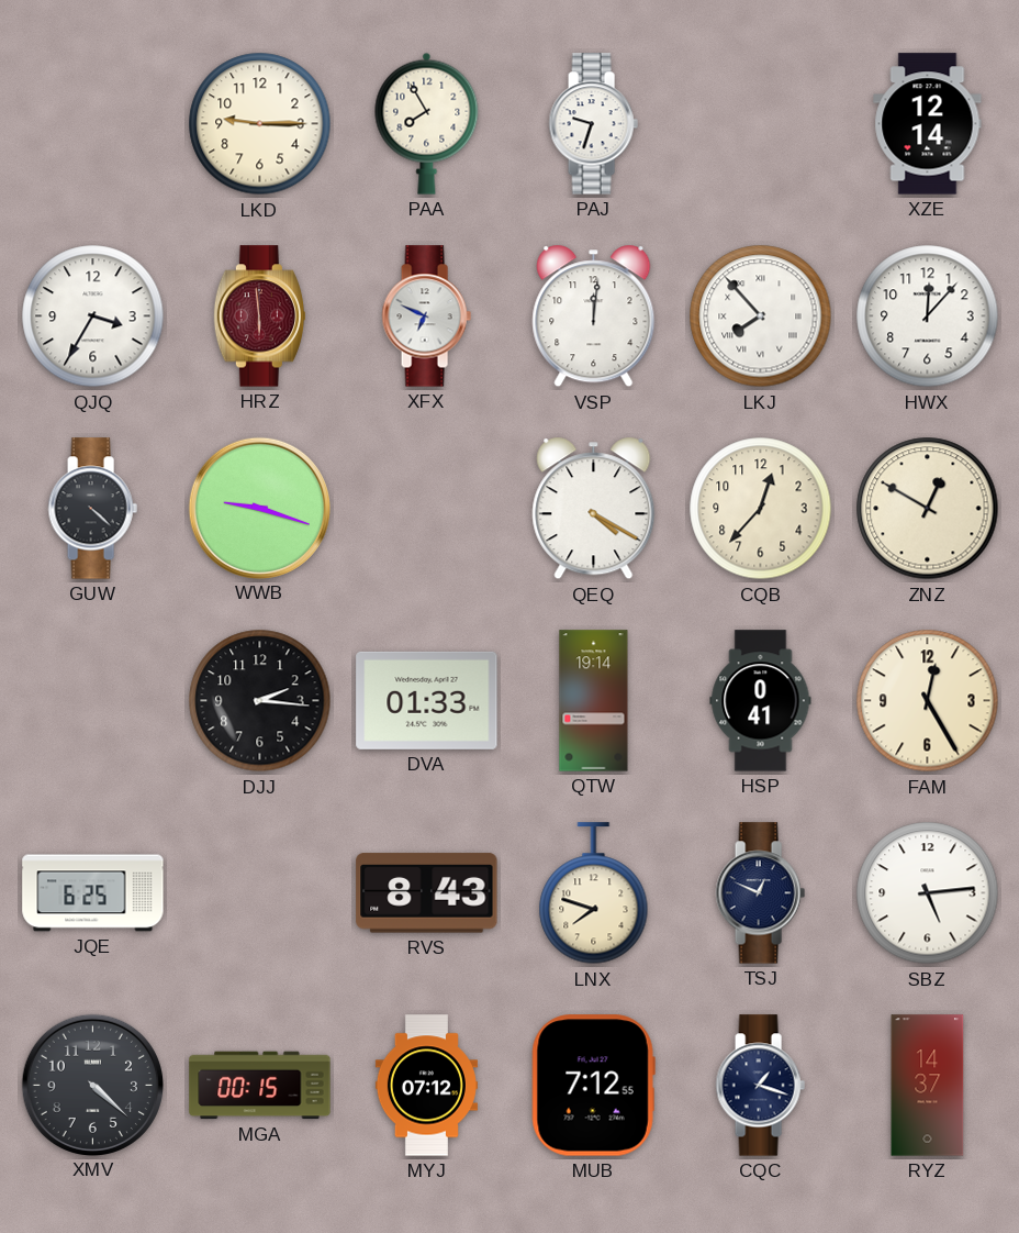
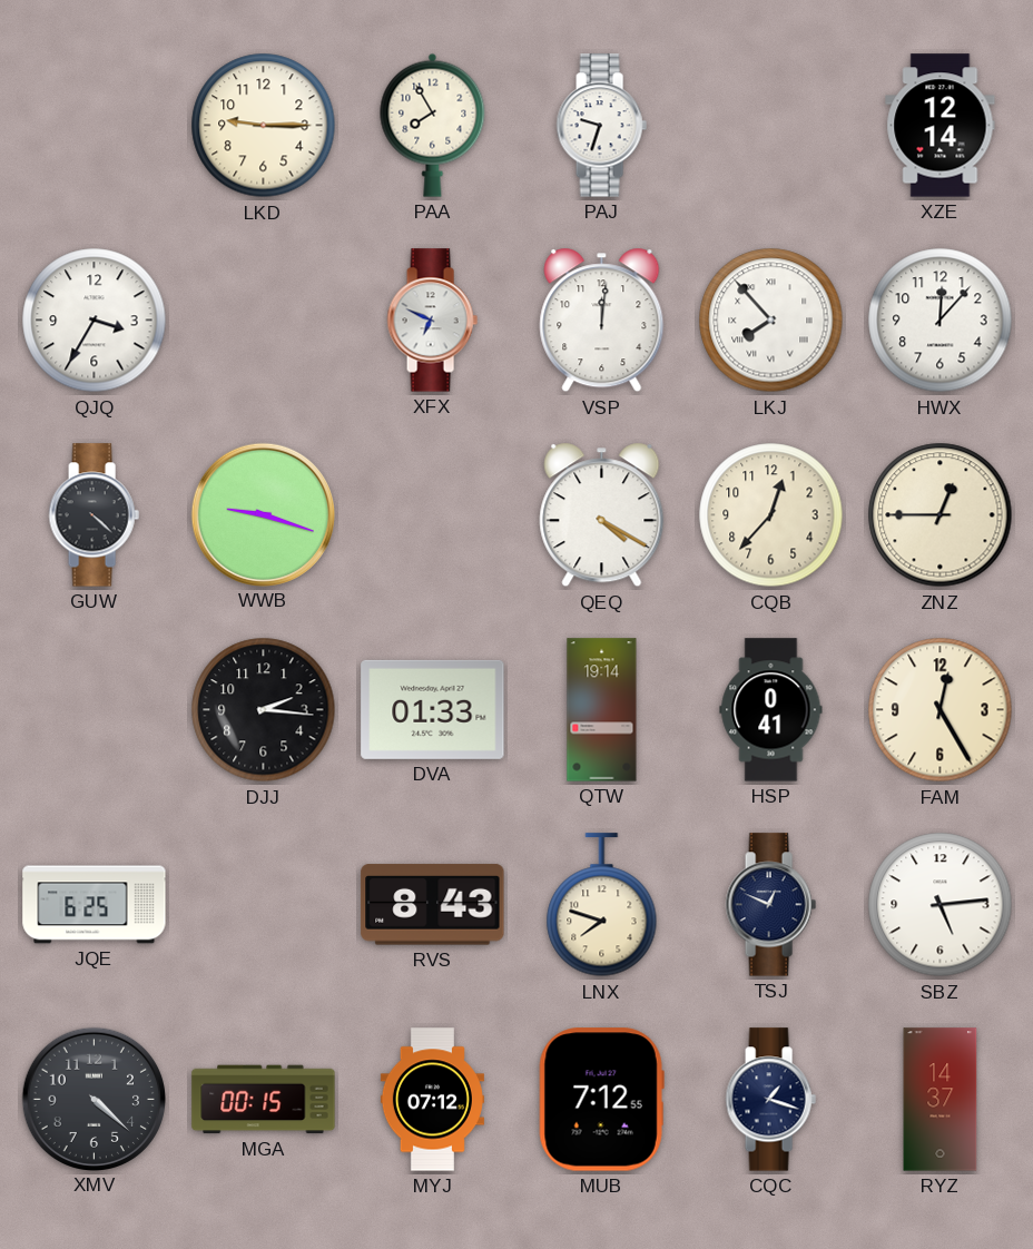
HRZ: 5:59 -> none
ZNZ: 12:50 -> 12:45
